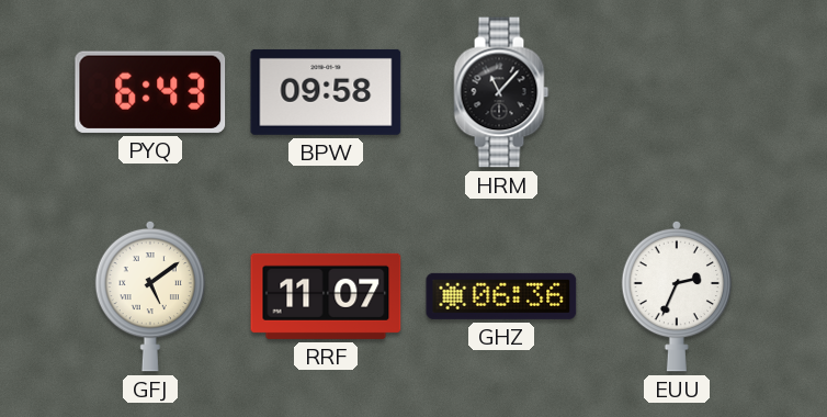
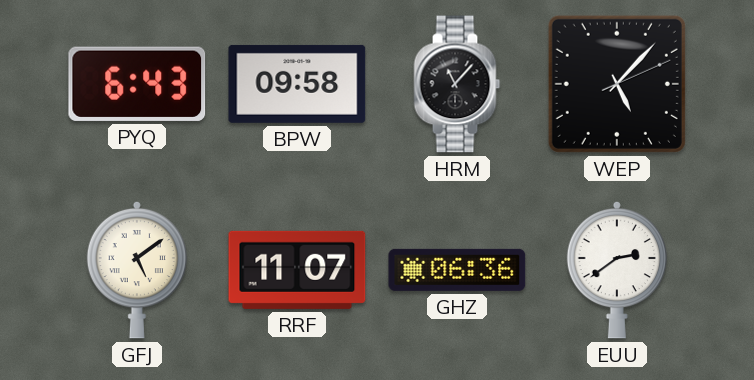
WEP: none -> 5:07
EUU: 2:34 -> 2:39
